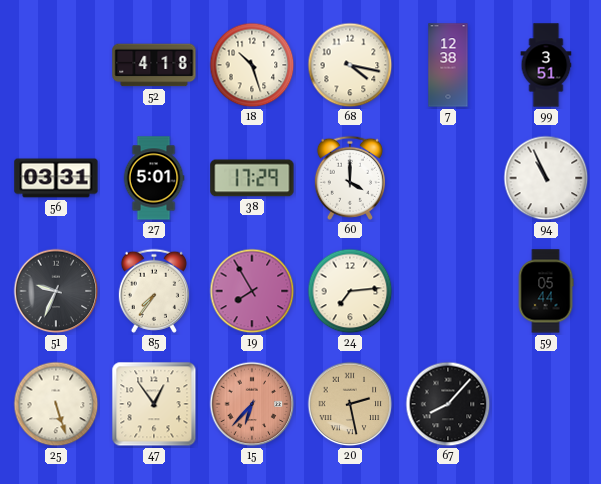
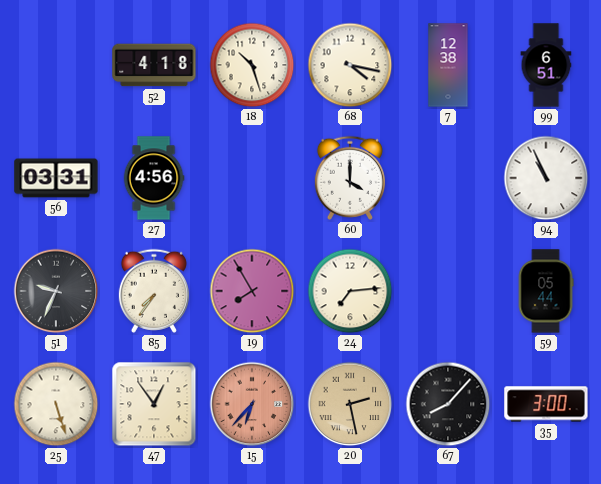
99: 3:51 -> 6:51
27: 5:01 -> 4:56
38: 17:29 -> none
35: none -> 3:00
